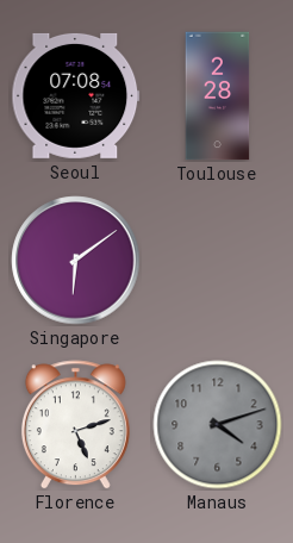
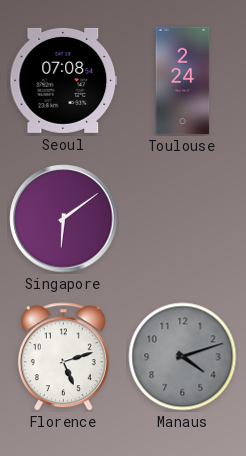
Toulouse: 2:28 -> 2:24
